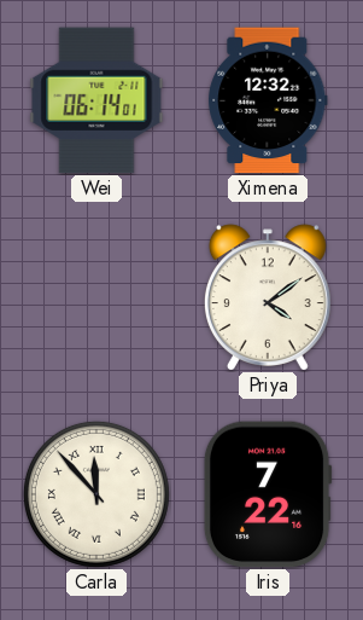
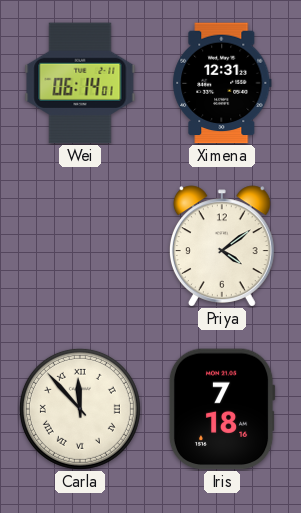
Ximena: 12:32 -> 12:31
Iris: 7:22 -> 7:18
